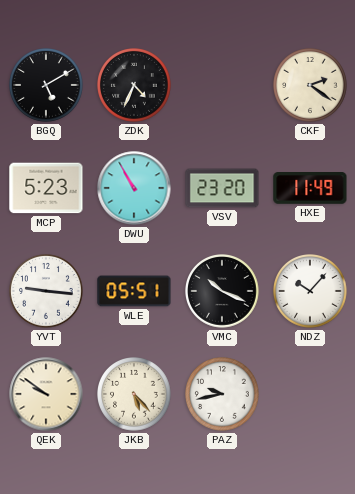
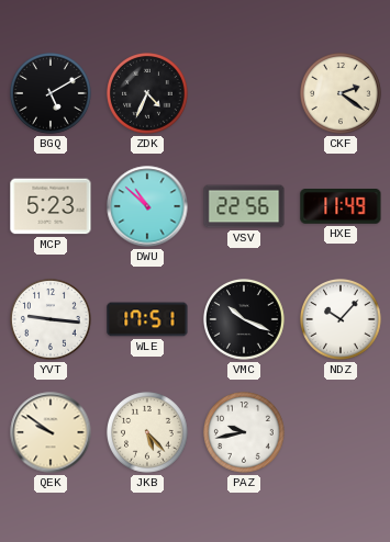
DWU: 10:55 -> 10:52
VSV: 23:20 -> 22:56
WLE: 05:51 -> 17:51
